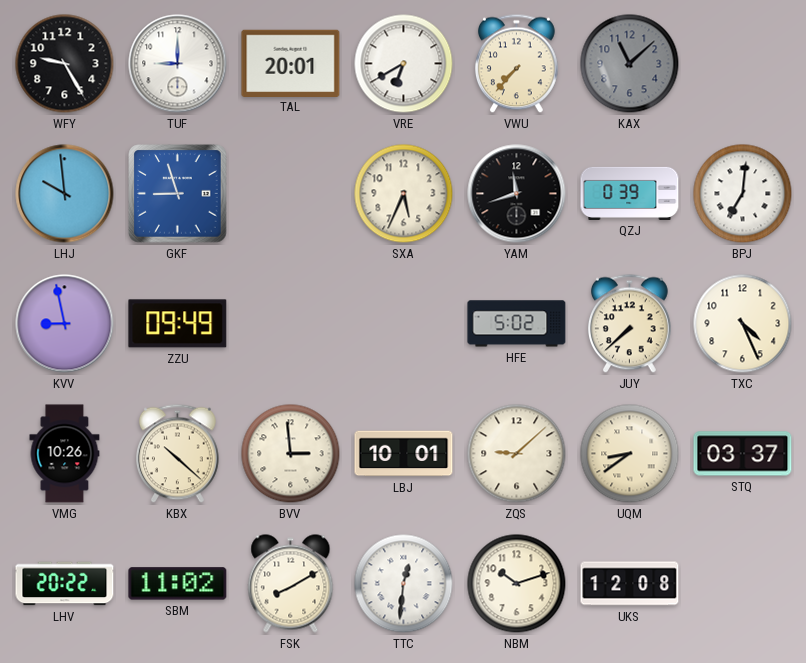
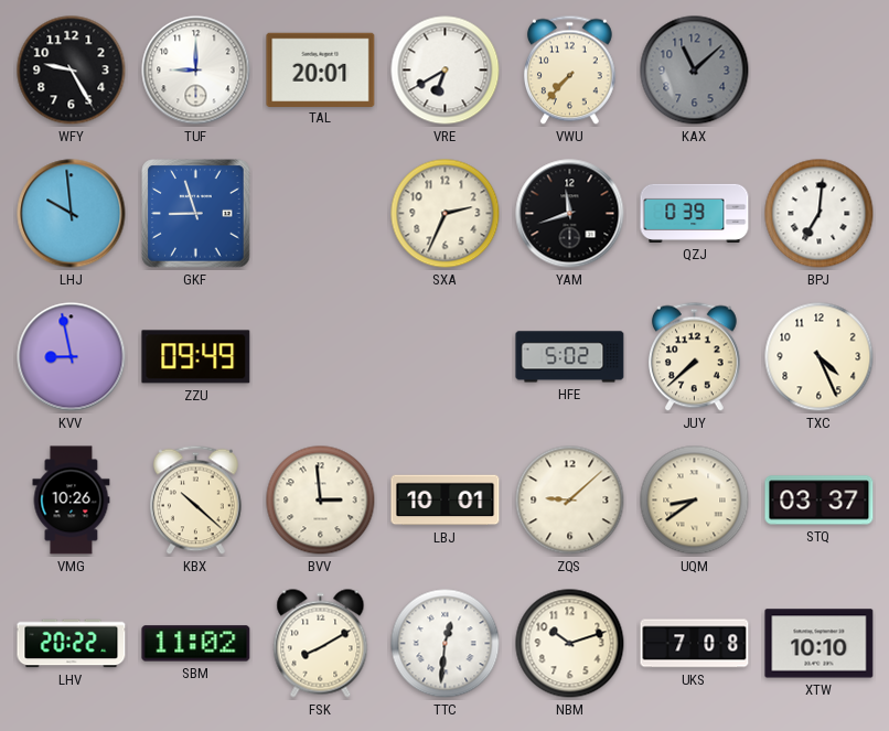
SXA: 5:34 -> 2:34
UKS: 12:08 -> 7:08
XTW: none -> 10:10
